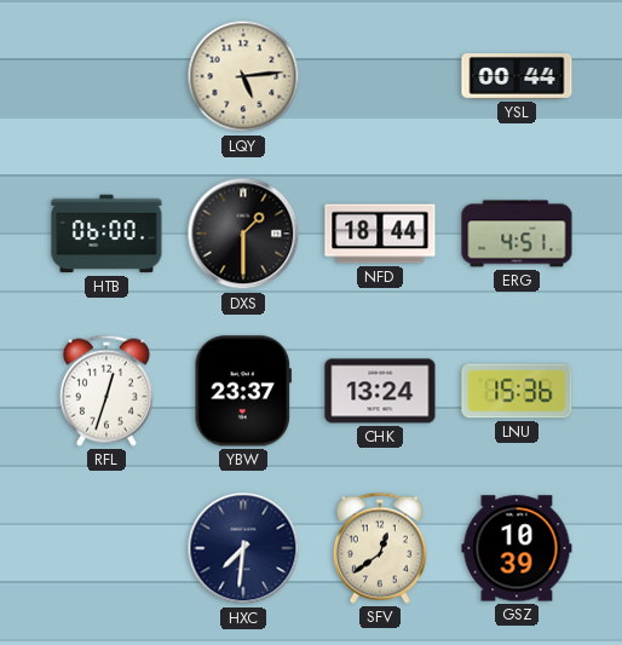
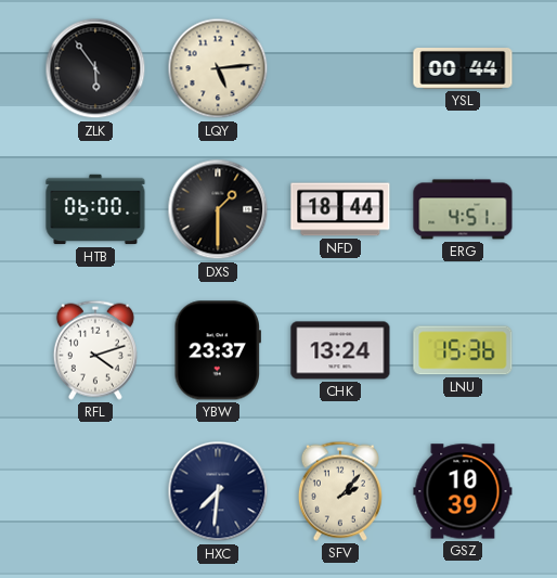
ZLK: none -> 5:54
RFL: 12:33 -> 4:12
SFV: 12:39 -> 2:07
